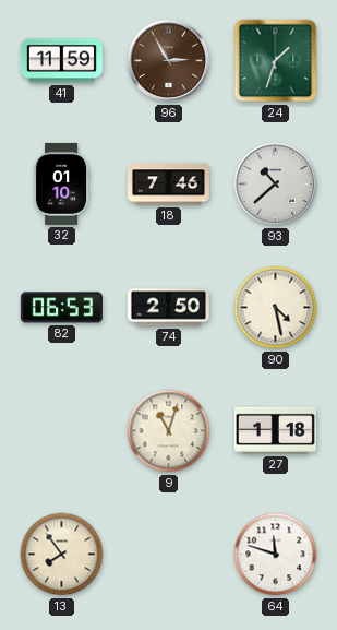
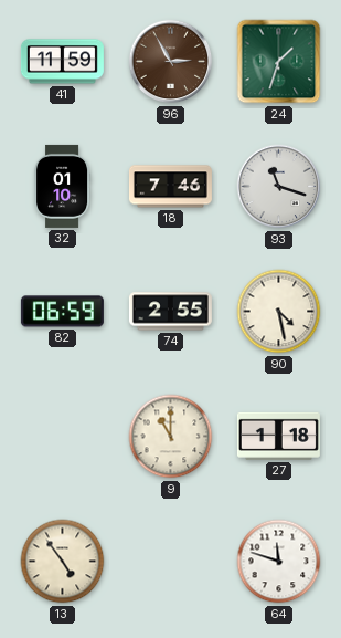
93: 10:38 -> 11:18
82: 06:53 -> 06:59
74: 2:50 -> 2:55
9: 11:03 -> 11:00
13: 7:54 -> 4:54
